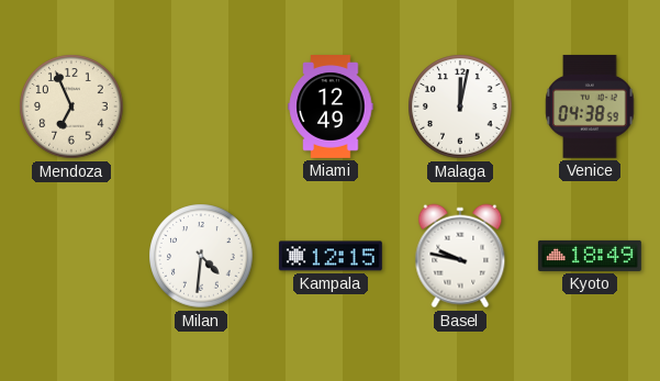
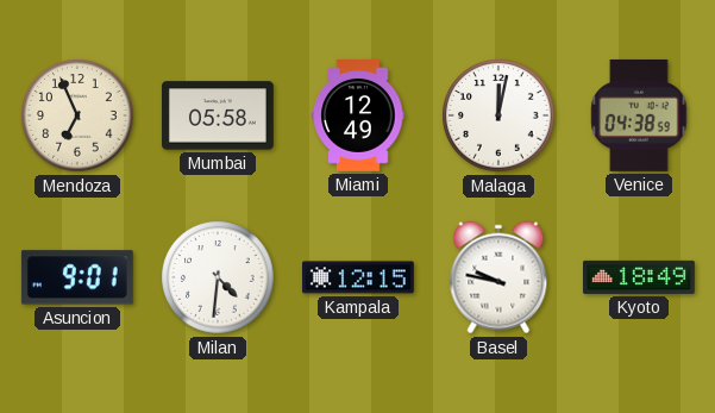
Mumbai: none -> 05:58
Asuncion: none -> 9:01
